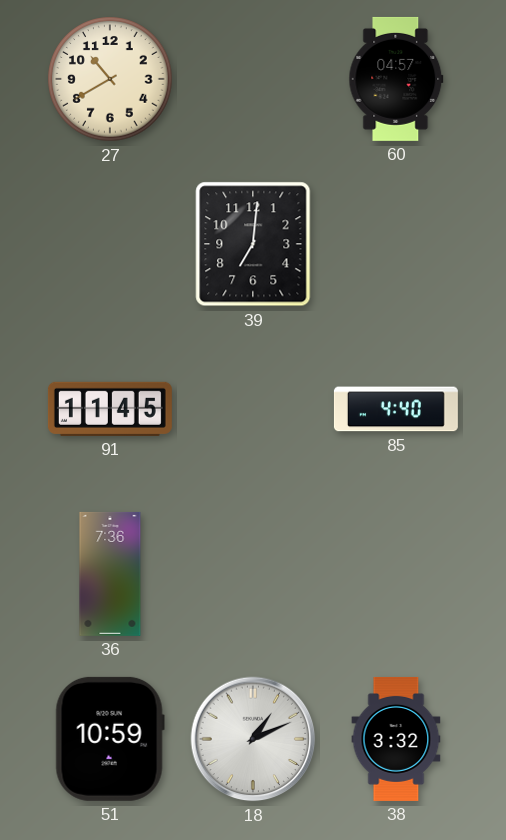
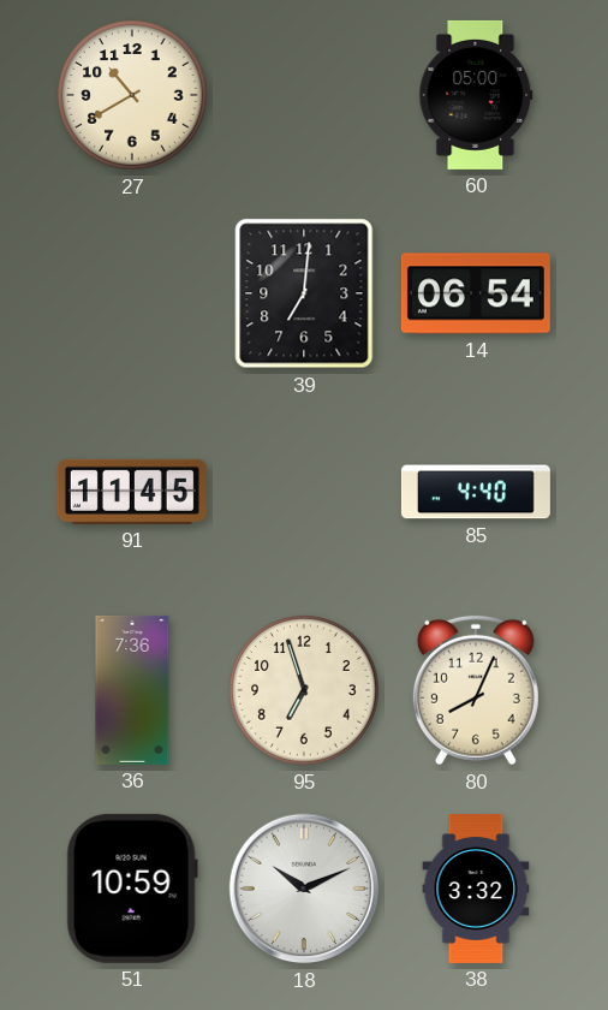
60: 04:57 -> 05:00
14: none -> 06:54
95: none -> 6:57
80: none -> 8:04
18: 1:11 -> 10:11
